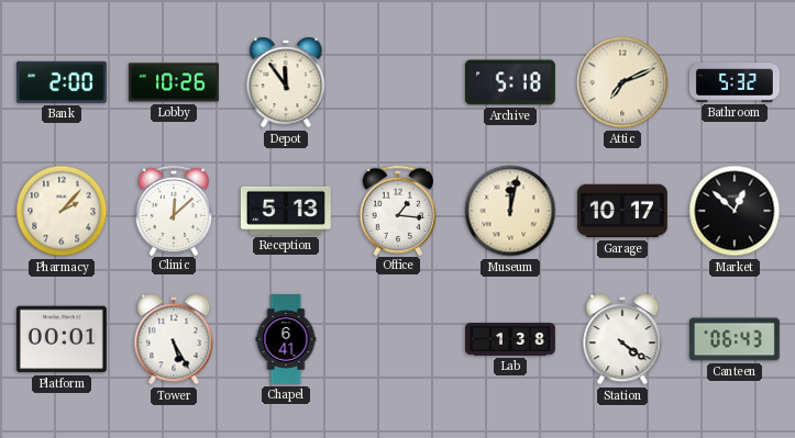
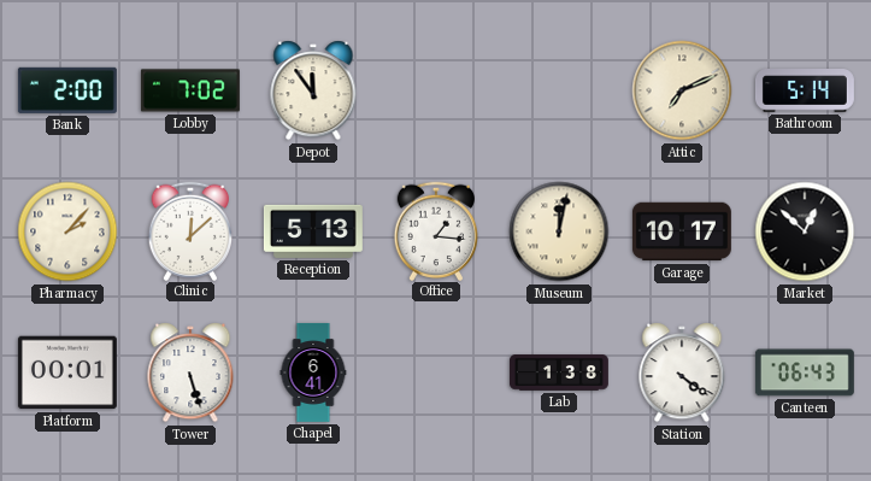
Lobby: 10:26 -> 7:02
Archive: 5:18 -> none
Bathroom: 5:32 -> 5:14
Tower: 5:25 -> 5:27
